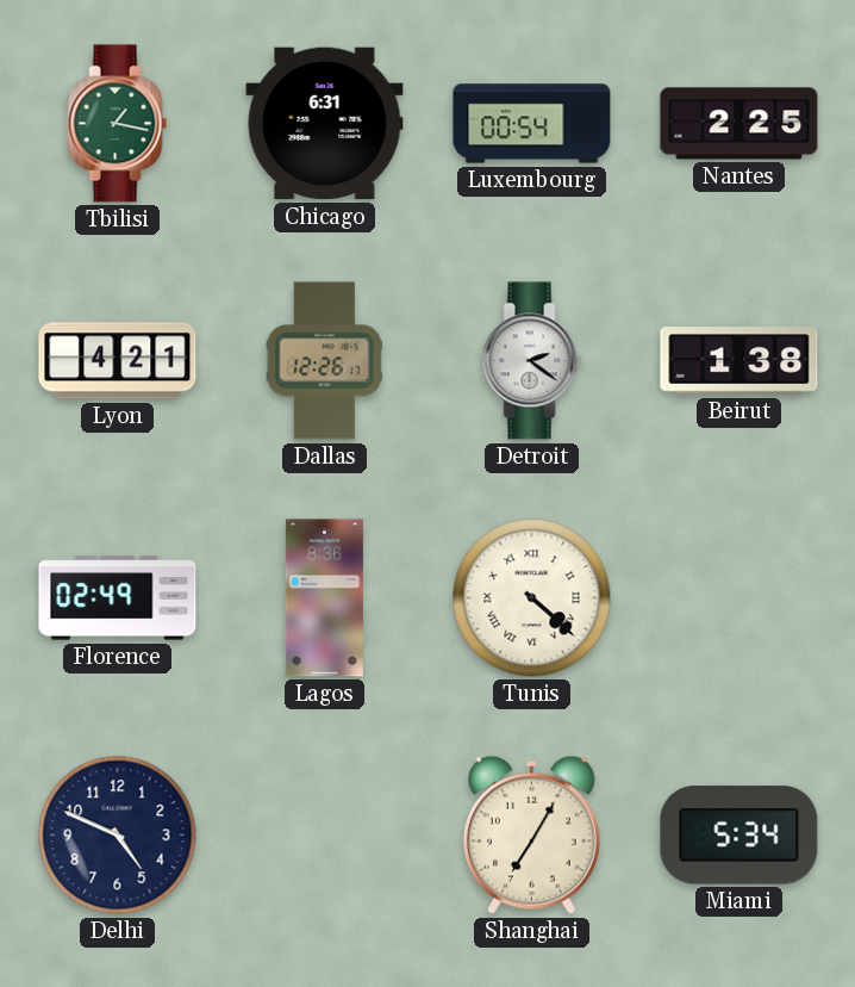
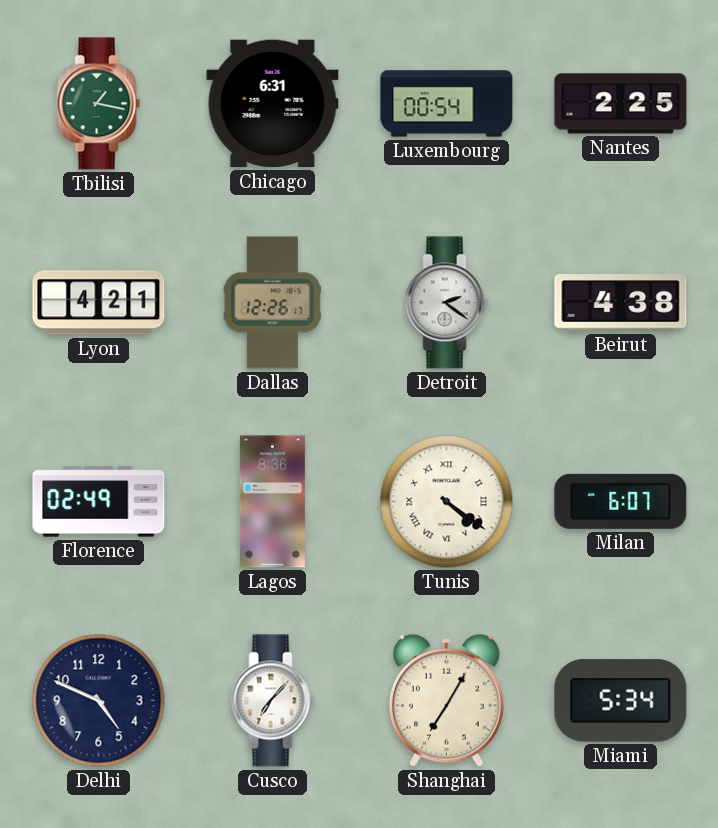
Beirut: 1:38 -> 4:38
Tunis: 4:22 -> 4:21
Milan: none -> 6:07
Cusco: none -> 7:07
